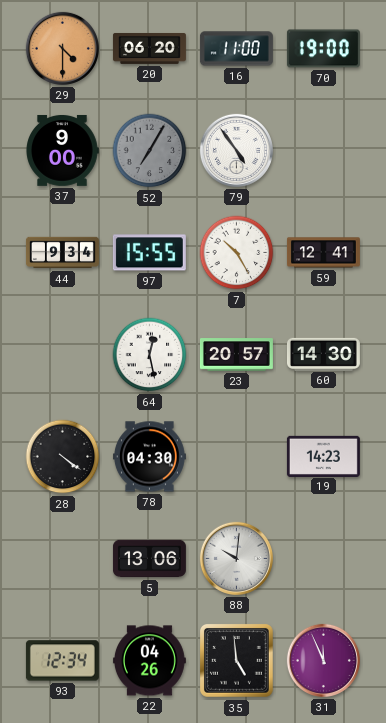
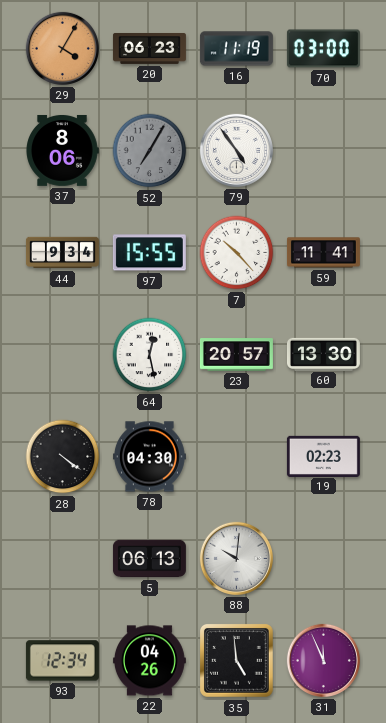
29: 4:30 -> 4:05
20: 06:20 -> 06:23
16: 11:00 -> 11:19
70: 19:00 -> 03:00
37: 9:00 -> 8:06
7: 10:25 -> 10:23
59: 12:41 -> 11:41
60: 14:30 -> 13:30
19: 14:23 -> 02:23
5: 13:06 -> 06:13
